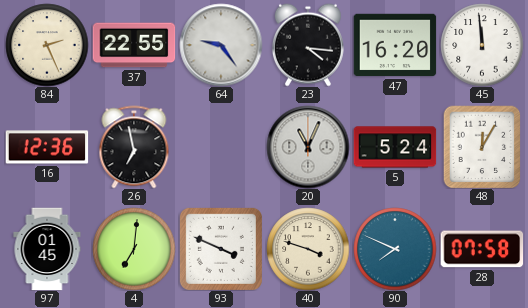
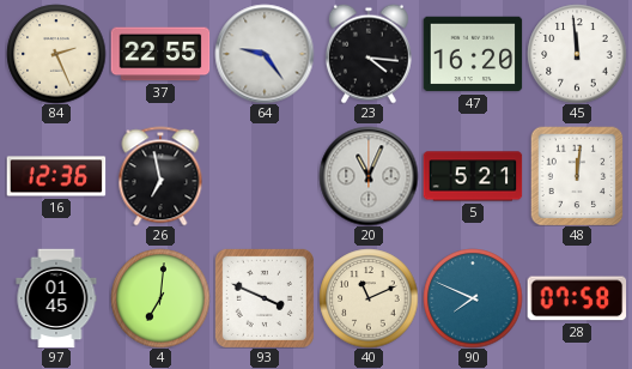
5: 5:24 -> 5:21
48: 12:05 -> 12:01
40: 3:48 -> 11:11
